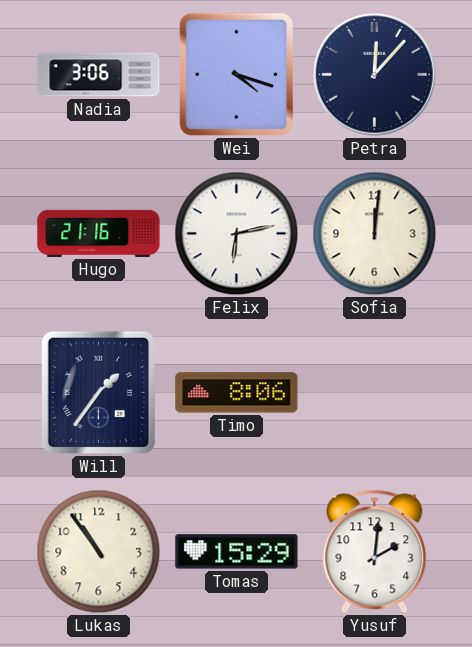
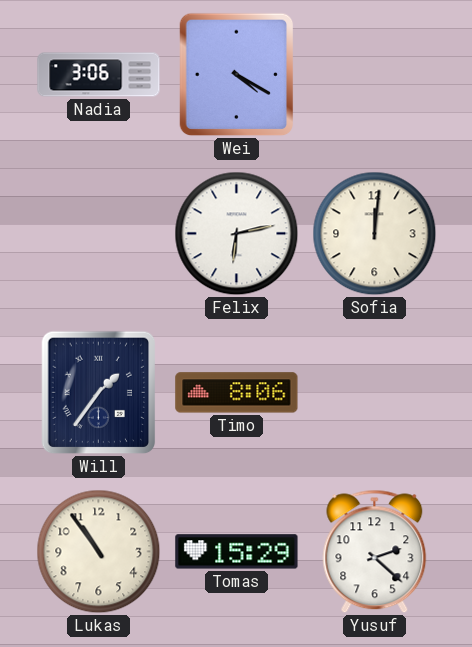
Wei: 4:18 -> 4:20
Petra: 12:07 -> none
Hugo: 21:16 -> none
Yusuf: 2:01 -> 2:22
